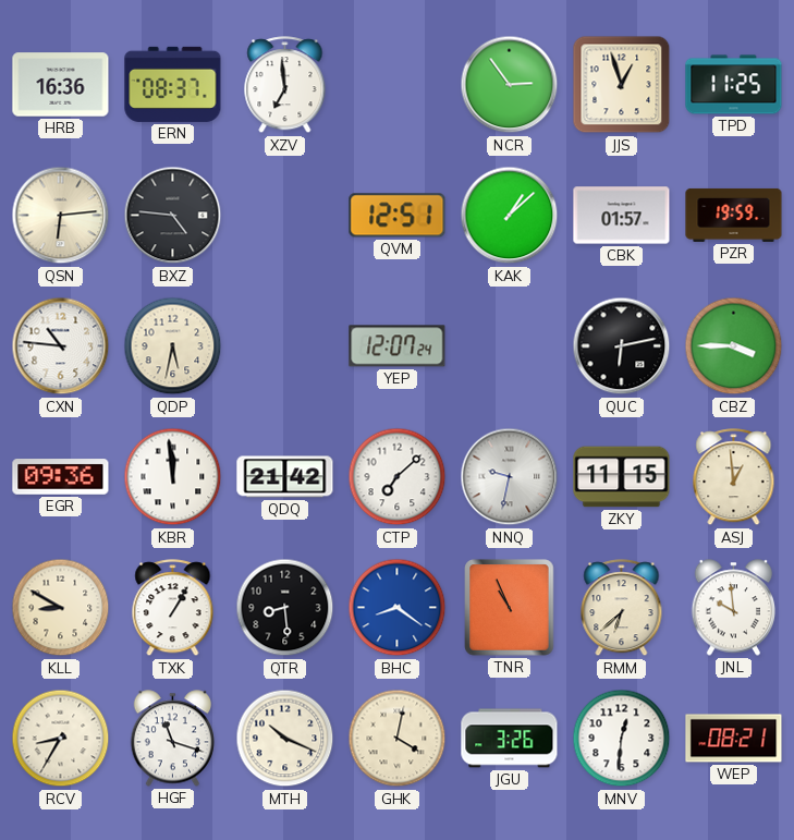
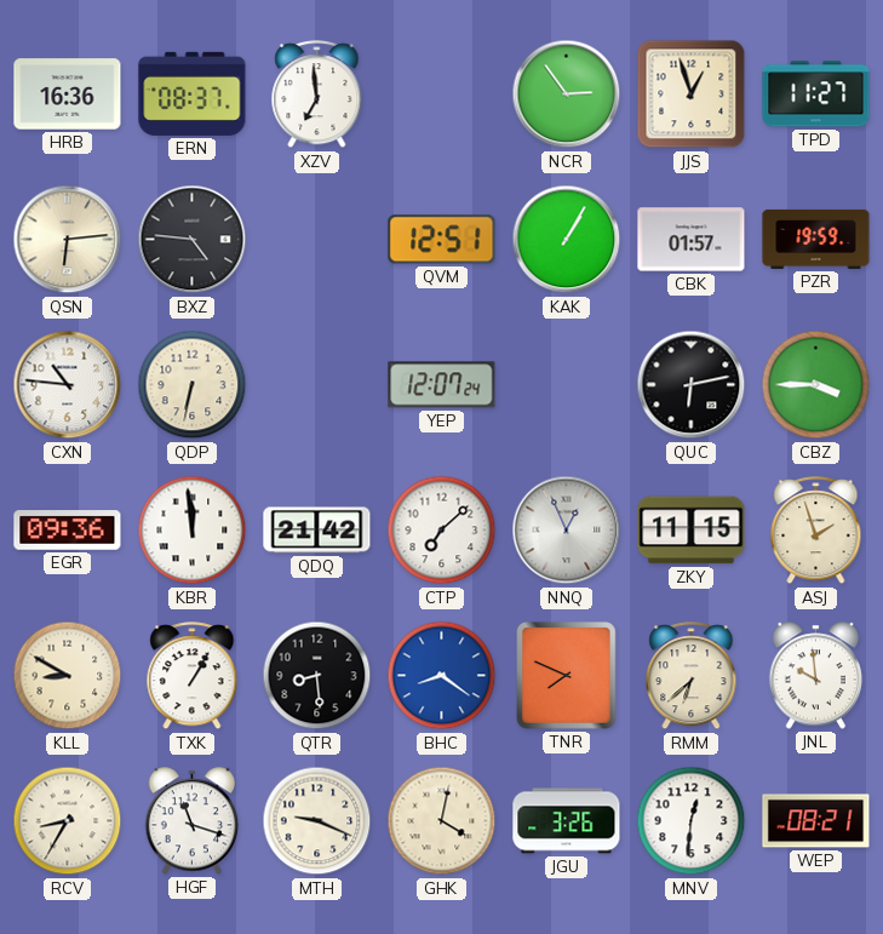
TPD: 11:25 -> 11:27
KAK: 1:08 -> 1:05
QDP: 5:32 -> 6:32
NNQ: 9:32 -> 12:56
ASJ: 12:59 -> 1:57
TNR: 10:56 -> 7:49
MTH: 10:19 -> 9:19
